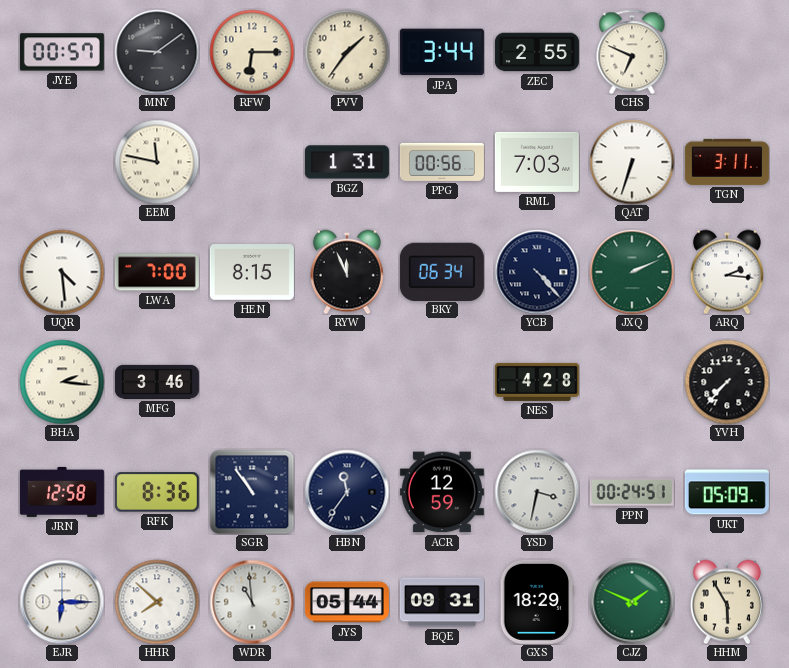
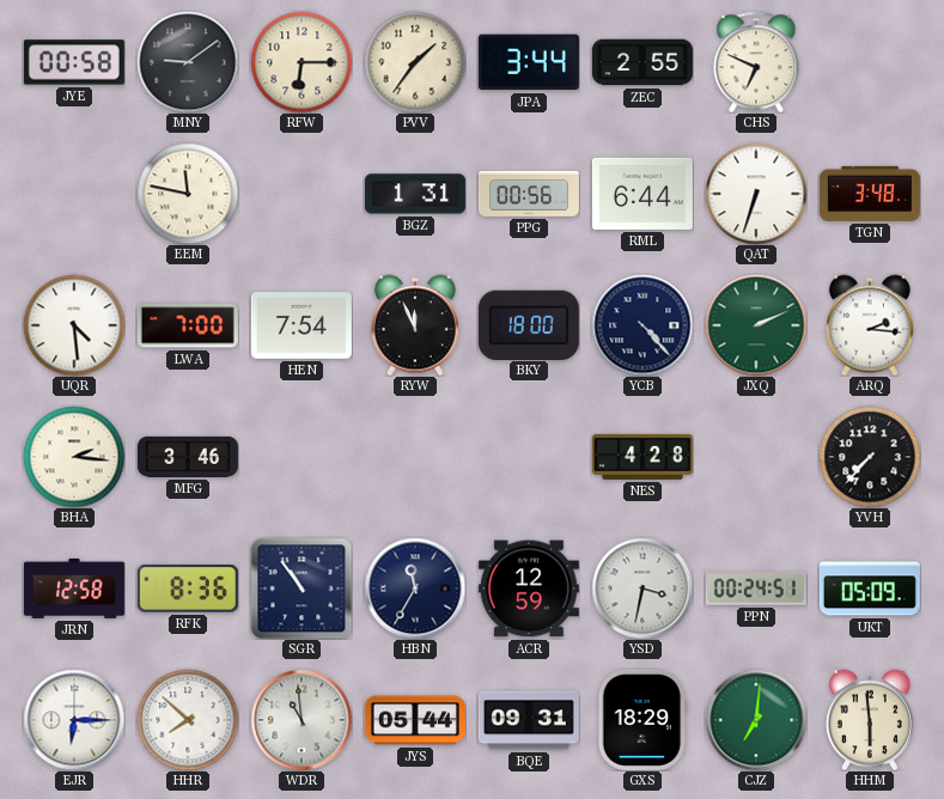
JYE: 00:57 -> 00:58
RML: 7:03 -> 6:44
TGN: 3:11 -> 3:48
HEN: 8:15 -> 7:54
BKY: 06:34 -> 18:00
HBN: 11:36 -> 11:35
CJZ: 1:49 -> 7:01
HHM: 5:55 -> 5:59
